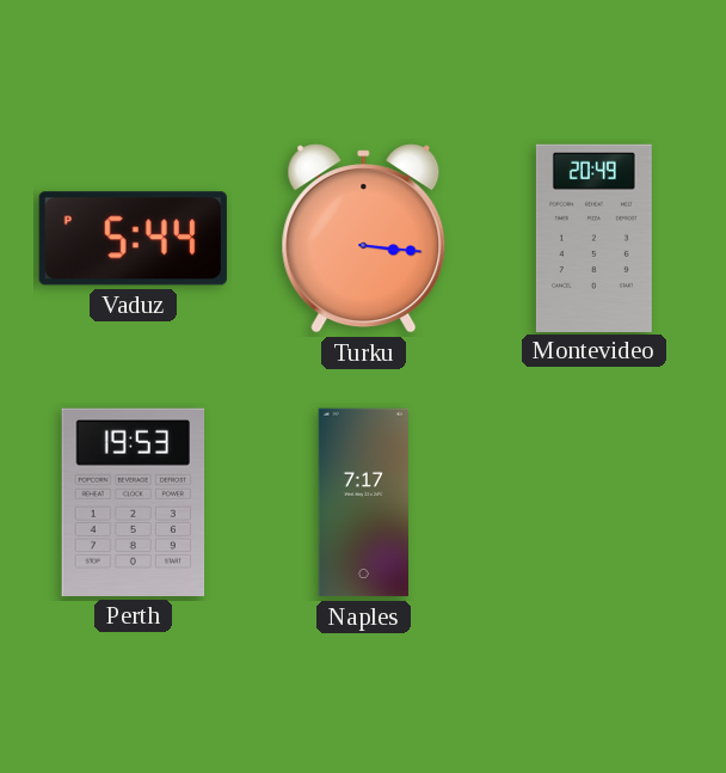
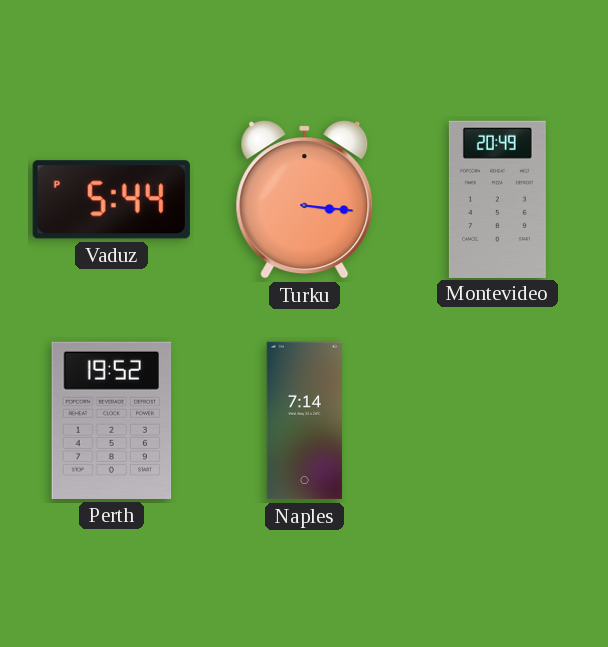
Perth: 19:53 -> 19:52
Naples: 7:17 -> 7:14
